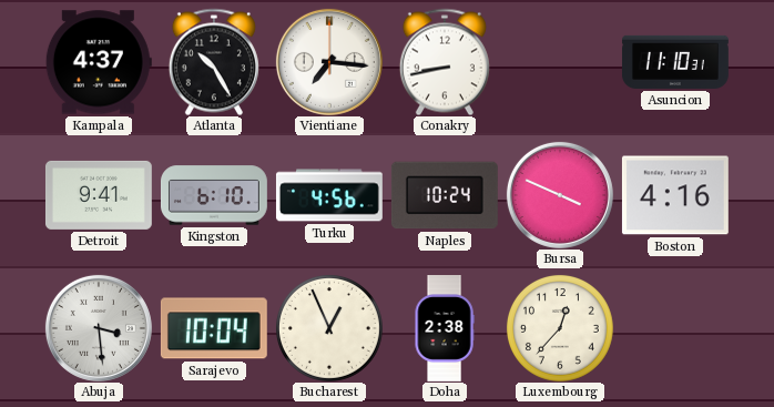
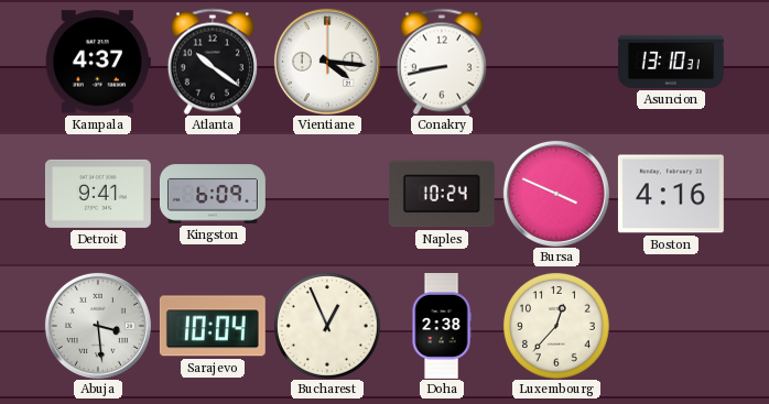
Atlanta: 10:25 -> 10:21
Vientiane: 7:16 -> 4:16
Asuncion: 11:10 -> 13:10
Kingston: 6:10 -> 6:09
Turku: 4:56 -> none
